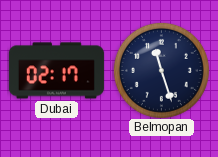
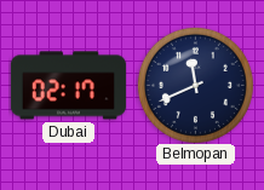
Belmopan: 11:27 -> 11:41
